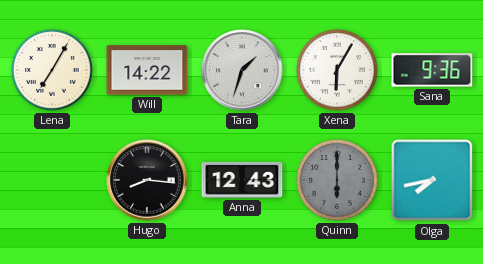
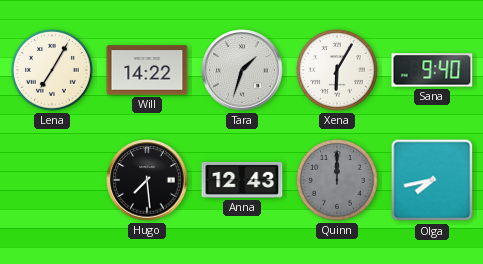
Sana: 9:36 -> 9:40
Hugo: 8:16 -> 7:29
Quinn: 6:00 -> 12:00
